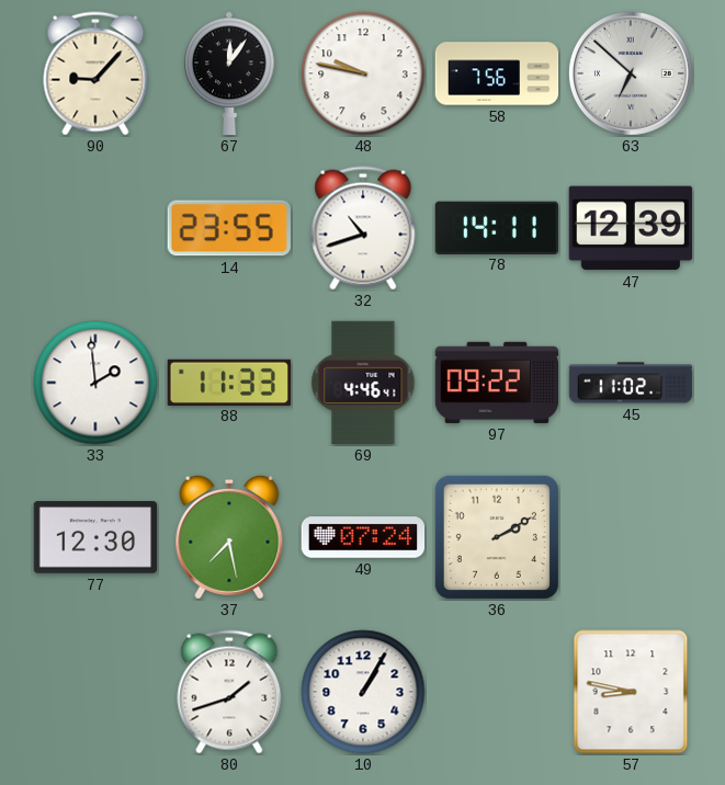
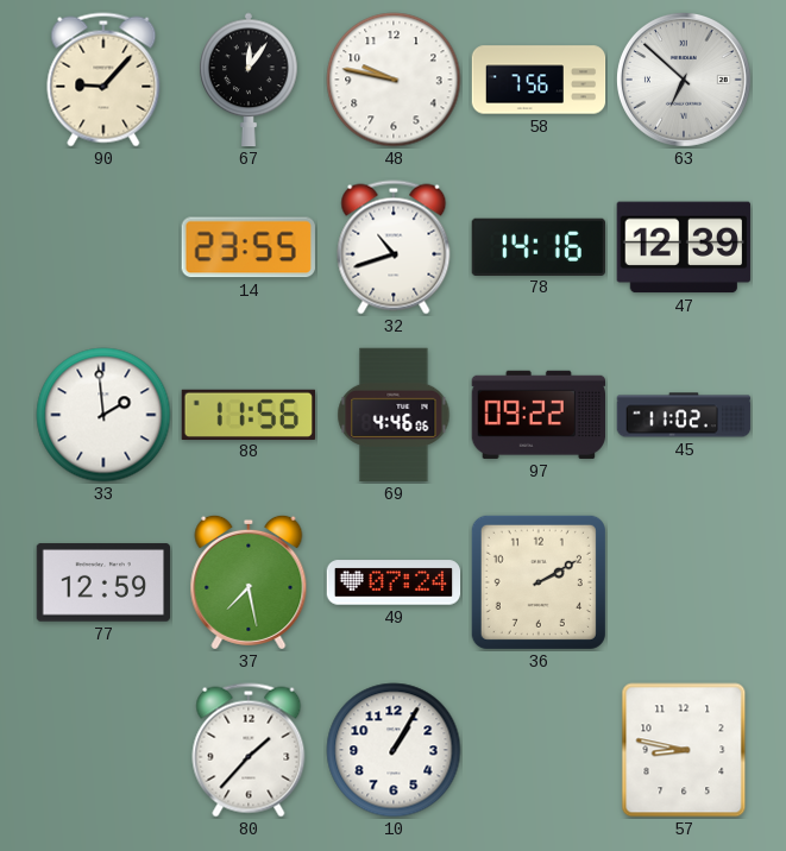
78: 14:11 -> 14:16
88: 11:33 -> 11:56
69: 4:46:41 -> 4:46:06
77: 12:30 -> 12:59
80: 1:42 -> 1:37
